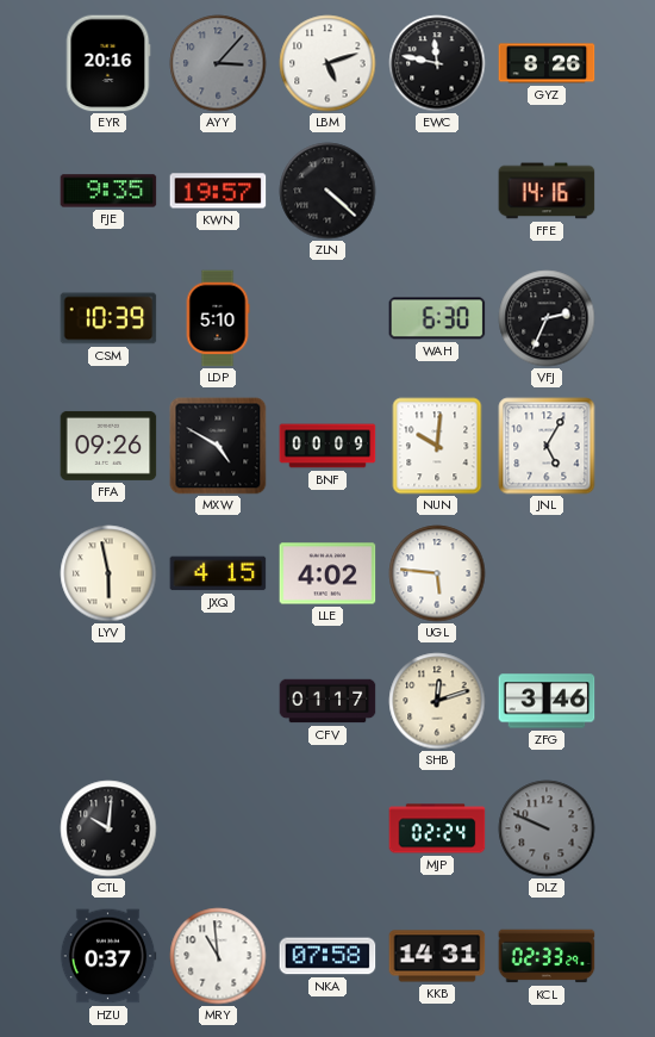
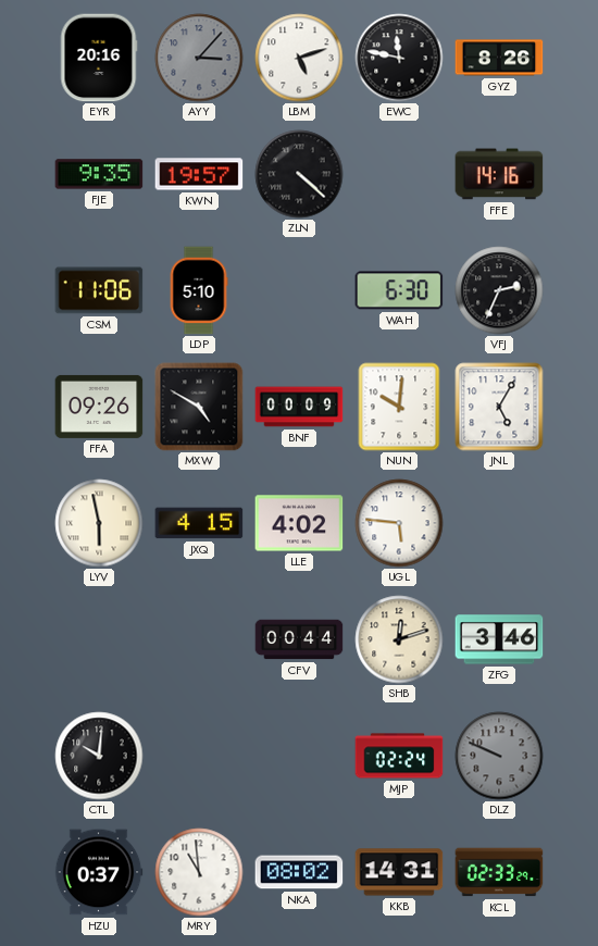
CSM: 10:39 -> 11:06
CFV: 01:17 -> 00:44
NKA: 07:58 -> 08:02
